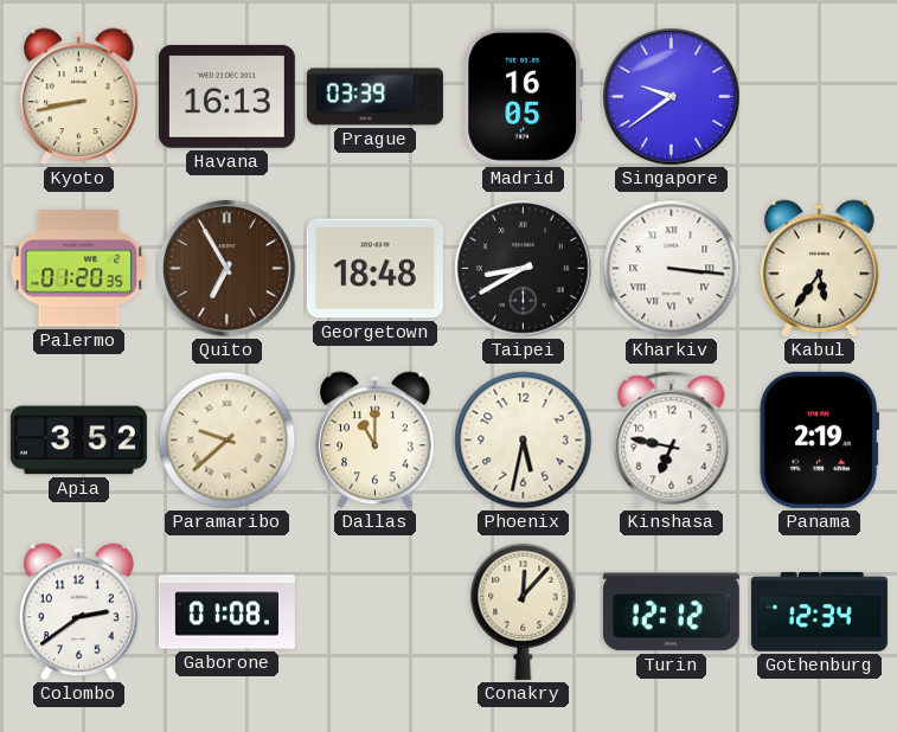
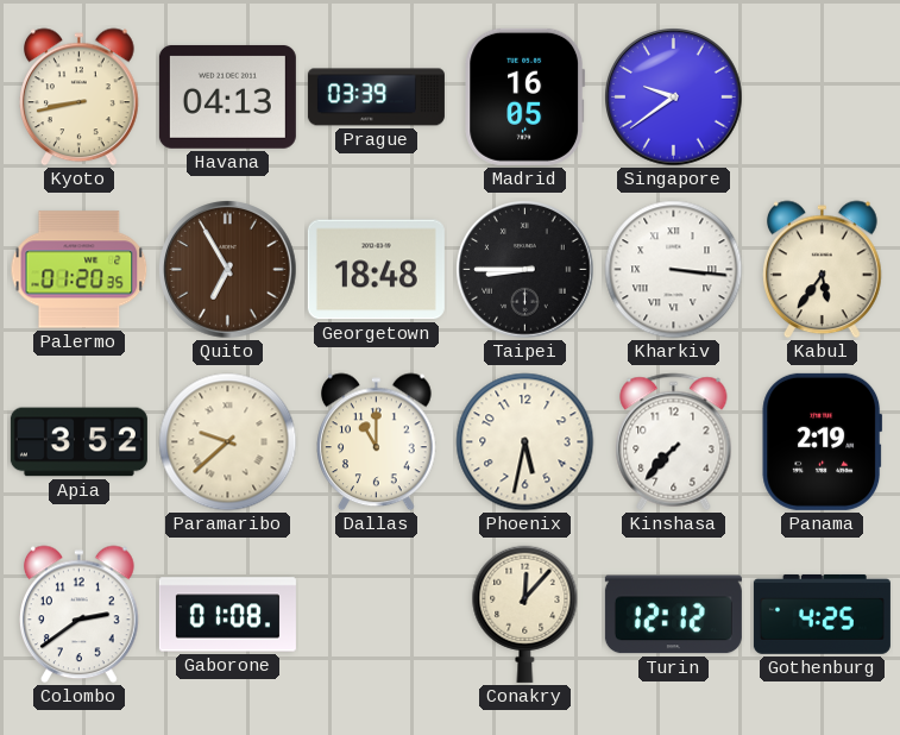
Havana: 16:13 -> 04:13
Taipei: 8:40 -> 8:45
Kinshasa: 6:47 -> 7:37
Gothenburg: 12:34 -> 4:25
